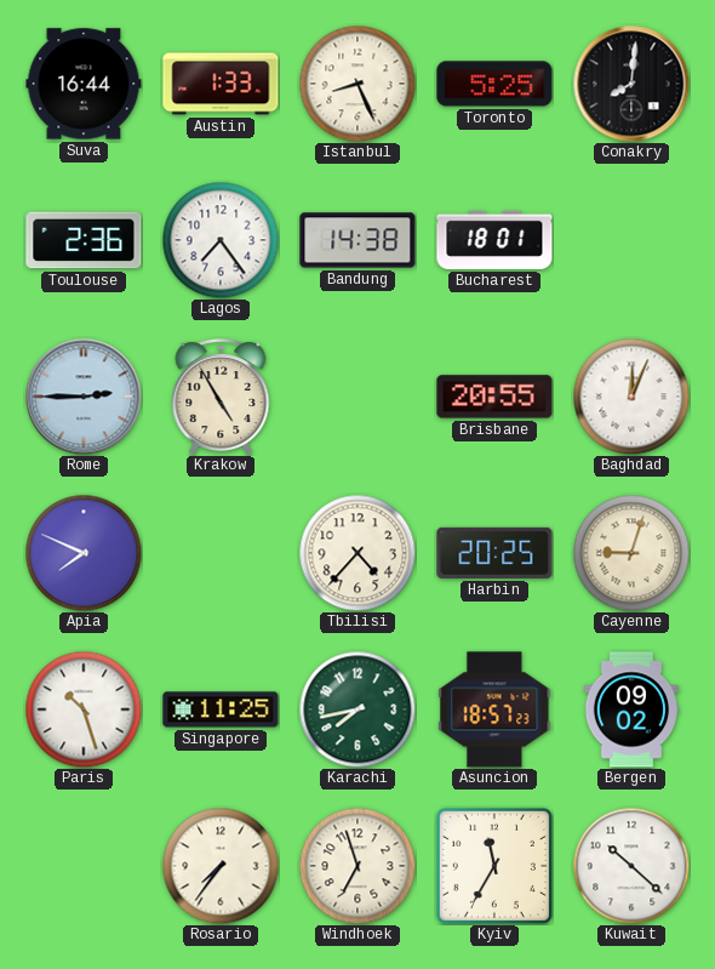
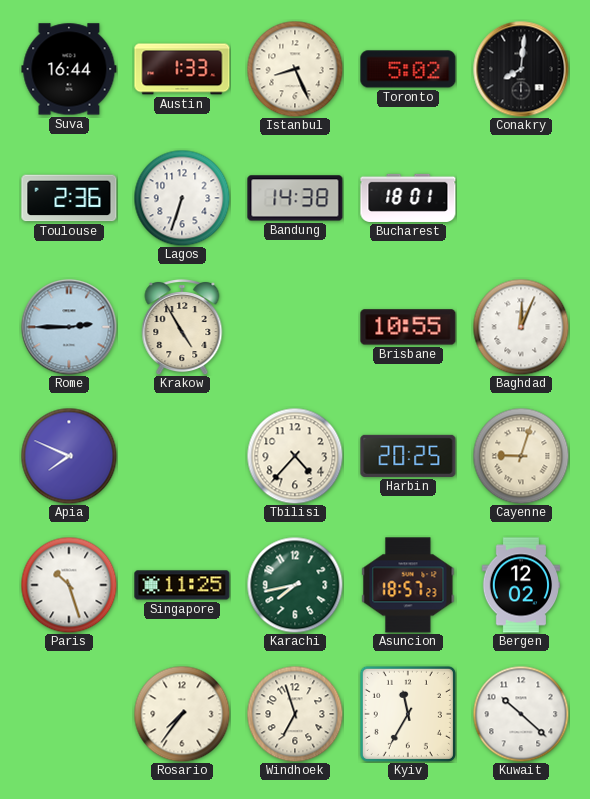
Toronto: 5:25 -> 5:02
Lagos: 7:24 -> 6:33
Brisbane: 20:55 -> 10:55
Bergen: 09:02 -> 12:02
